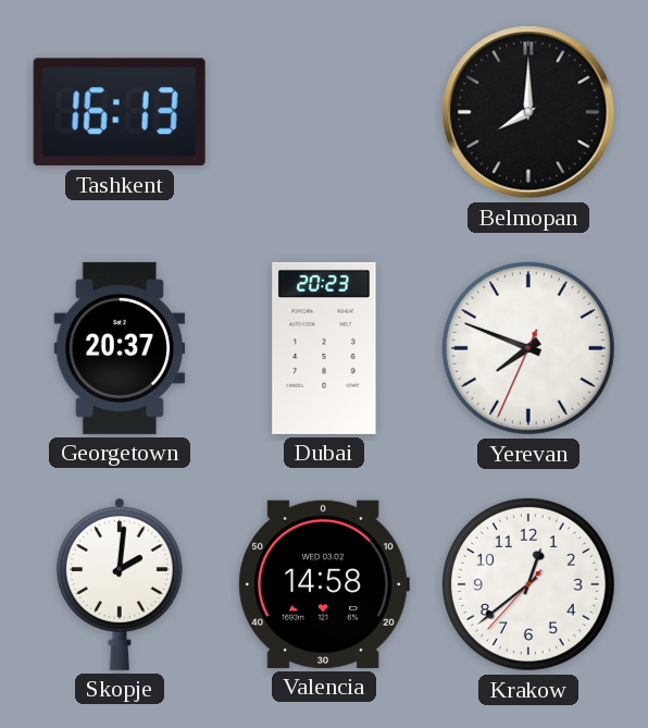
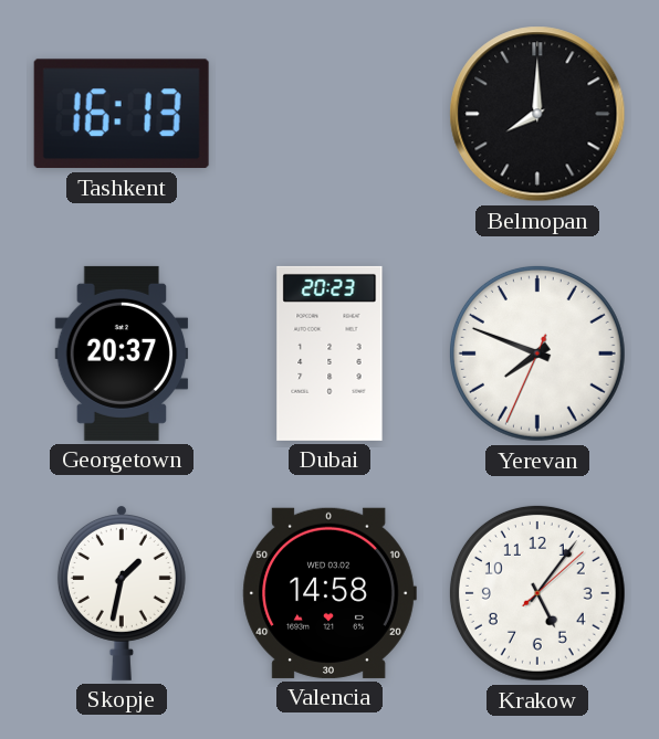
Skopje: 2:01 -> 1:32
Krakow: 12:38 -> 5:06
